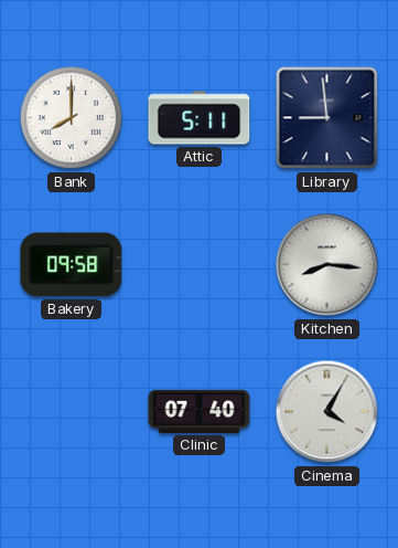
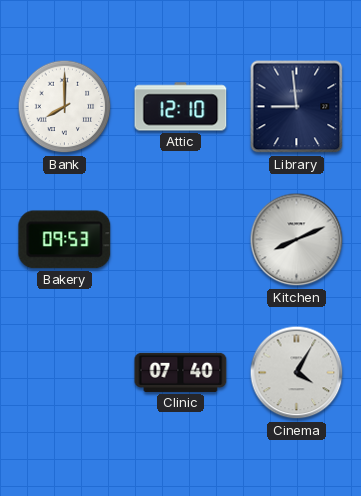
Attic: 5:11 -> 12:10
Bakery: 09:58 -> 09:53
Kitchen: 8:16 -> 8:11
